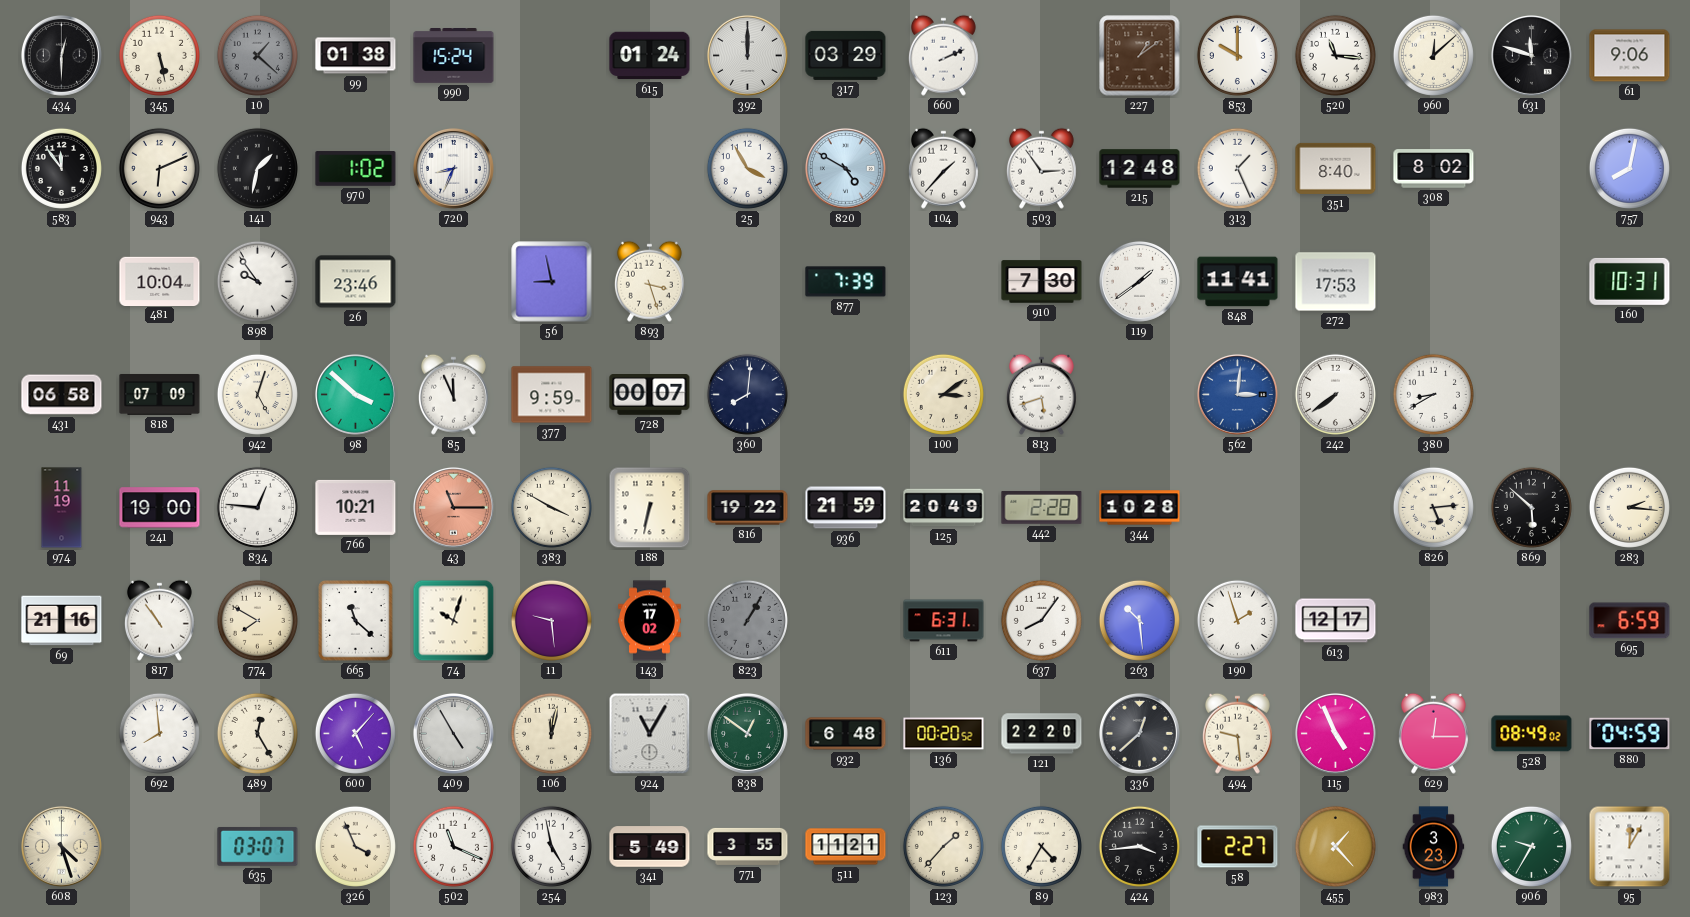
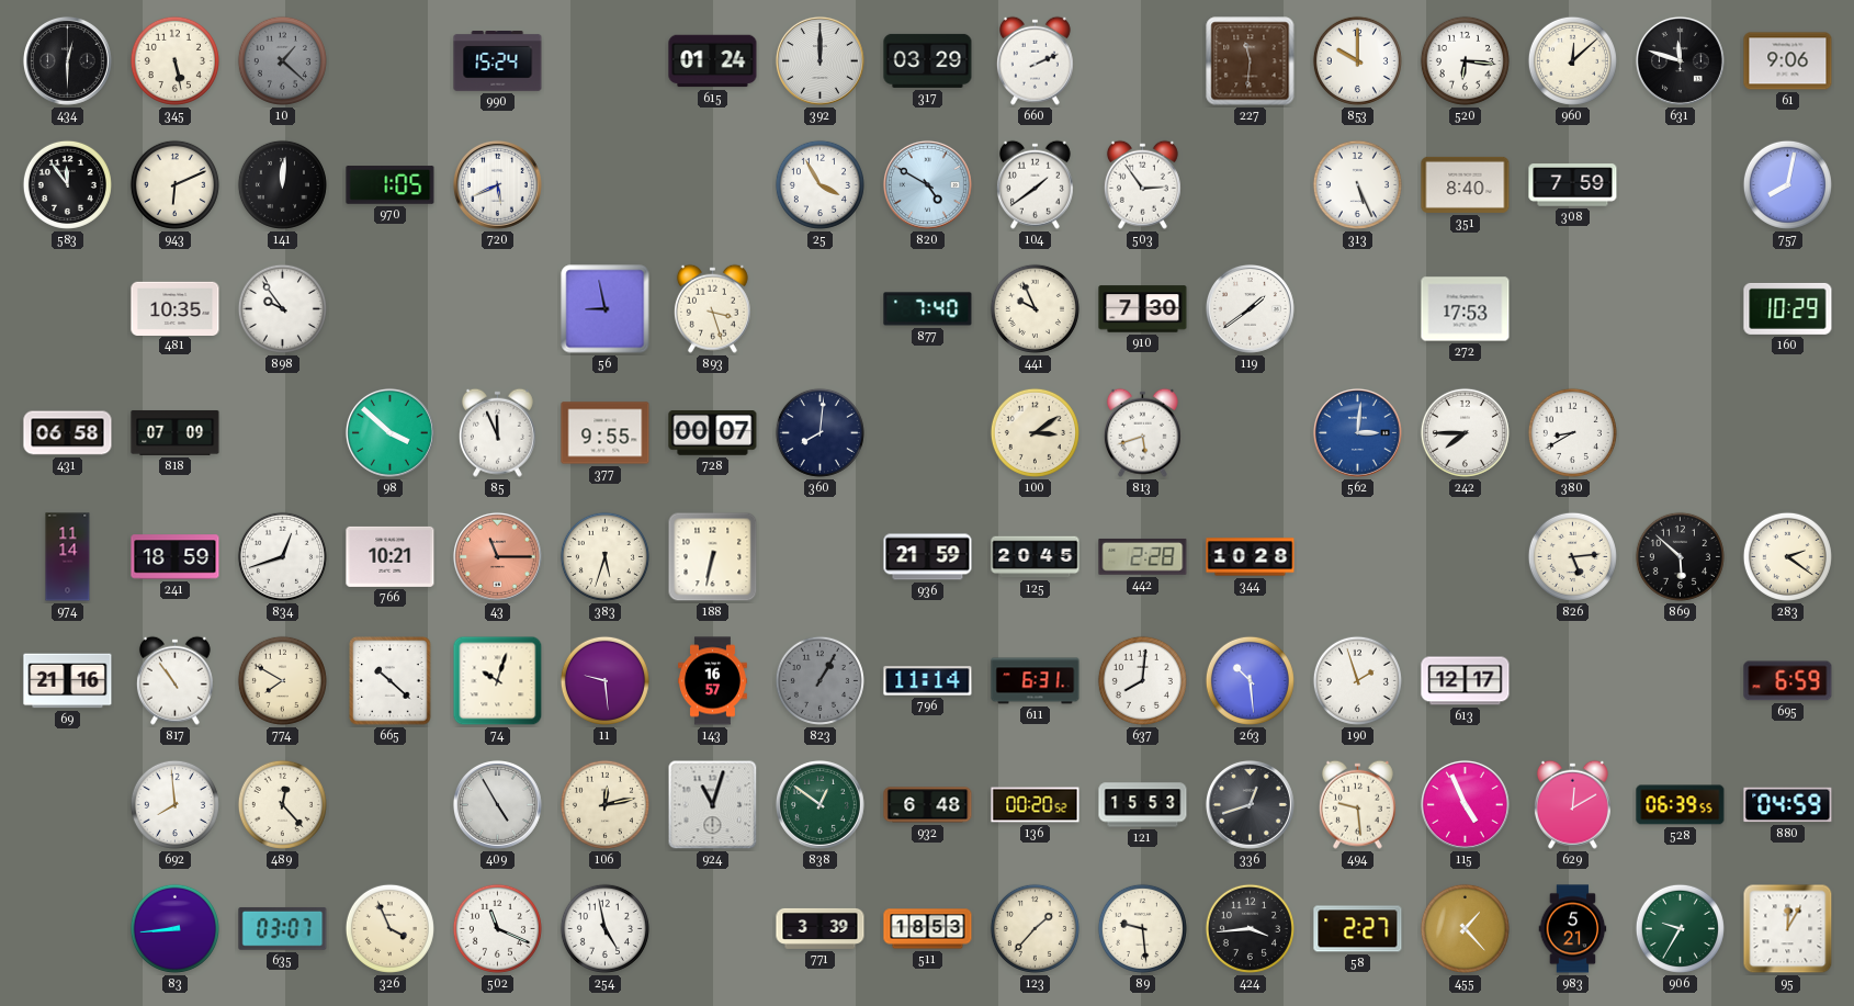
99: 01:38 -> none
227: 1:09 -> 11:31
520: 11:16 -> 6:16
141: 1:32 -> 12:01
970: 1:02 -> 1:05
720: 8:34 -> 5:41
104: 1:37 -> 1:39
215: 12:48 -> none
313: 1:26 -> 5:26
308: 8:02 -> 7:59
481: 10:04 -> 10:35
26: 23:46 -> none
877: 7:39 -> 7:40
441: none -> 9:56
848: 11:41 -> none
160: 10:31 -> 10:29
942: 5:03 -> none
377: 9:59 -> 9:55
242: 7:39 -> 7:45
974: 11:19 -> 11:14
241: 19:00 -> 18:59
834: 12:46 -> 12:42
383: 3:50 -> 5:33
816: 19:22 -> none
125: 20:49 -> 20:45
283: 2:16 -> 2:21
665: 11:22 -> 10:22
143: 17:02 -> 16:57
796: none -> 11:14
637: 8:06 -> 8:01
489: 12:25 -> 12:23
600: 5:07 -> none
106: 12:02 -> 12:13
924: 11:05 -> 11:03
121: 22:20 -> 15:53
336: 12:38 -> 12:42
629: 12:15 -> 12:10
528: 08:49 -> 06:39
608: 4:27 -> none
83: none -> 8:44
341: 5:49 -> none
771: 3:55 -> 3:39
511: 11:21 -> 18:53
89: 4:35 -> 9:29
983: 3:23 -> 5:21
